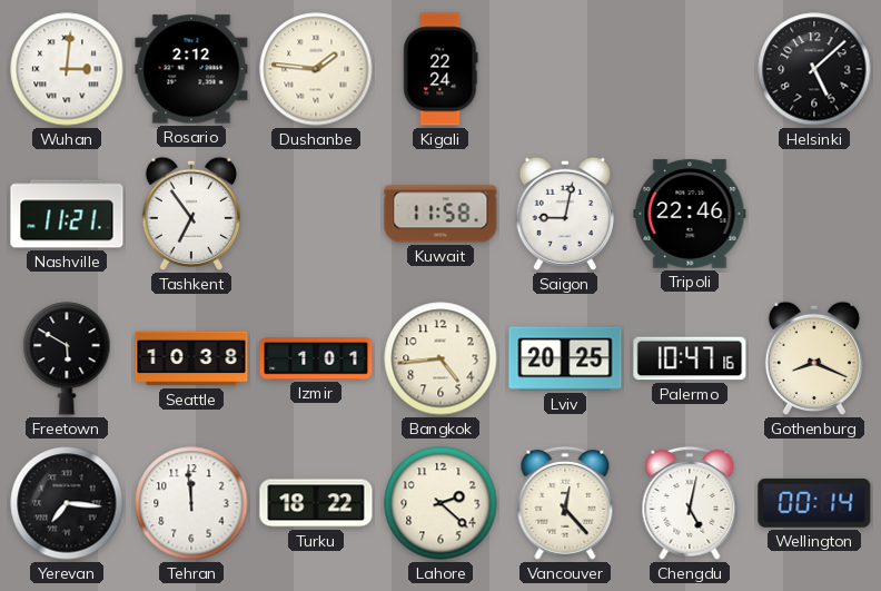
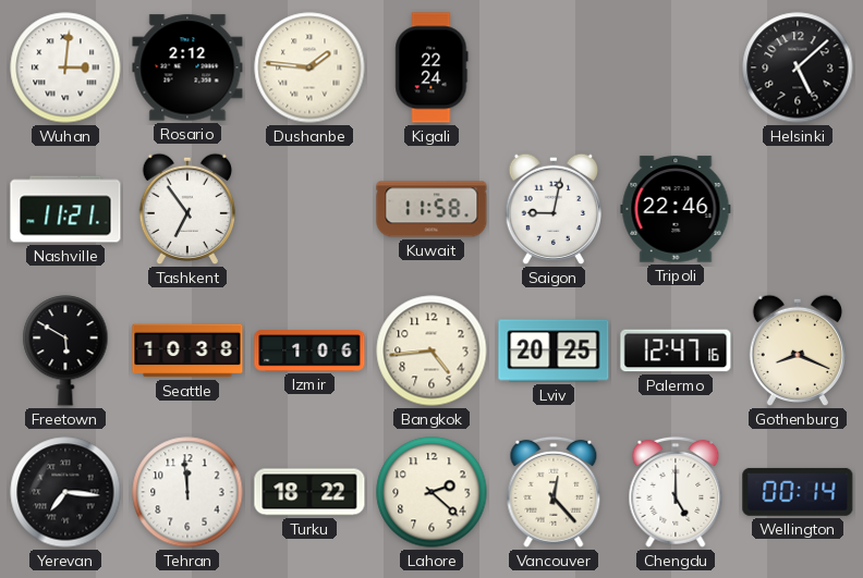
Izmir: 1:01 -> 1:06
Palermo: 10:47 -> 12:47
Chengdu: 5:02 -> 5:00
